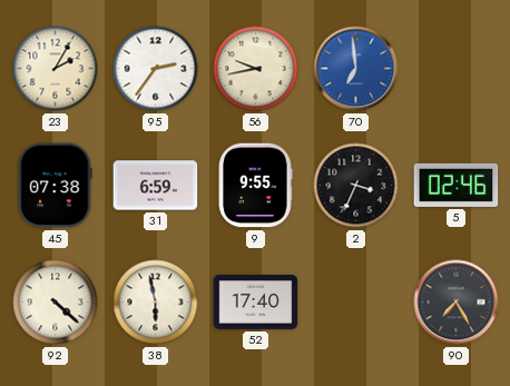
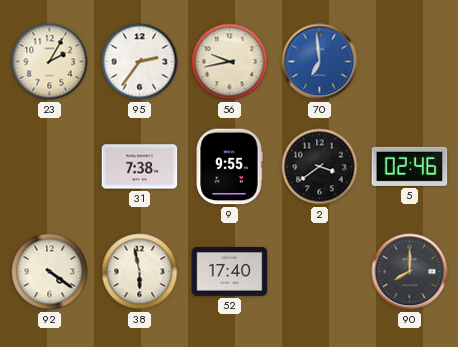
45: 07:38 -> none
31: 6:59 -> 7:38
2: 3:34 -> 3:39
92: 4:22 -> 4:21
90: 7:25 -> 8:00
